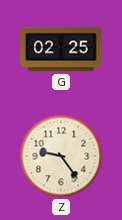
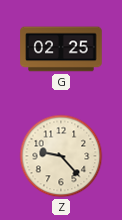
Z: 9:24 -> 9:23
